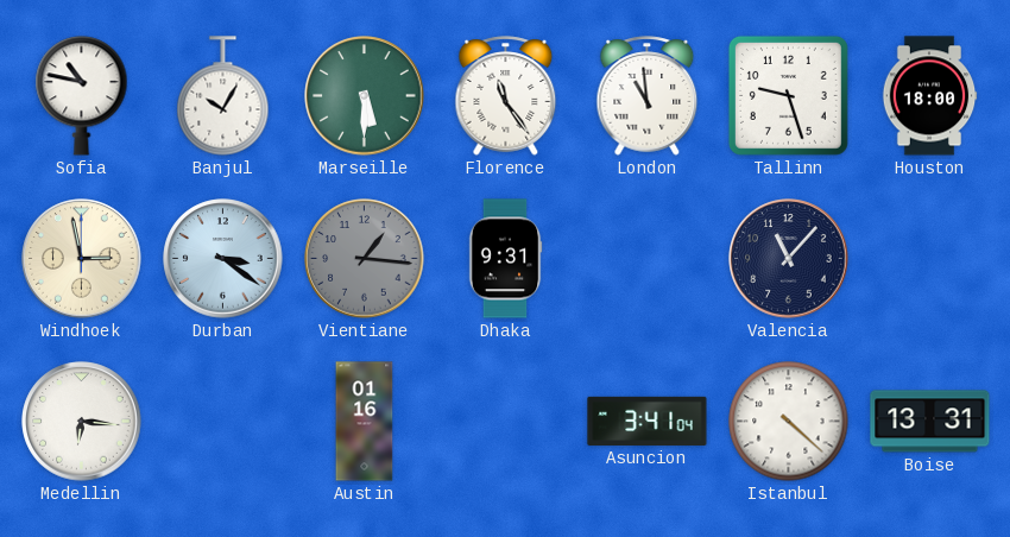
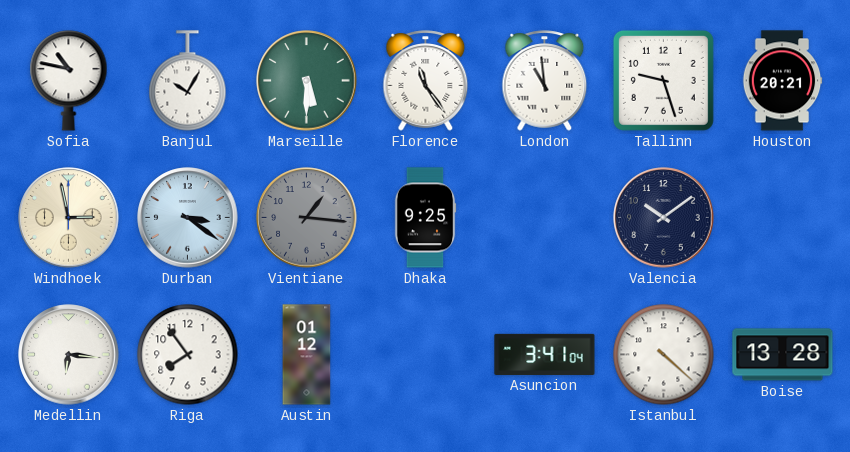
Houston: 18:00 -> 20:21
Dhaka: 9:31 -> 9:25
Valencia: 11:07 -> 10:09
Riga: none -> 7:54
Austin: 01:16 -> 01:12
Boise: 13:31 -> 13:28
